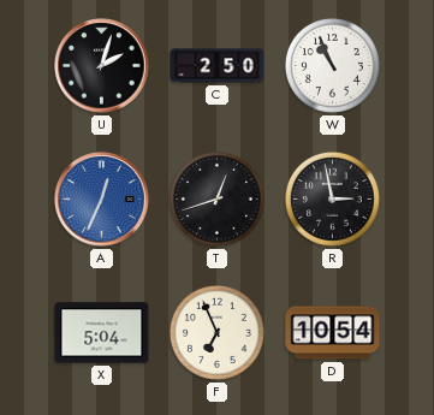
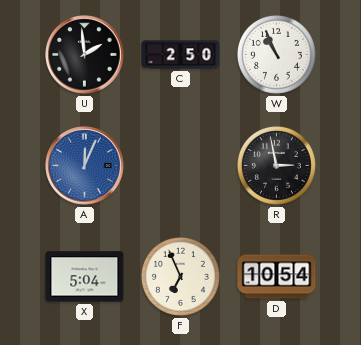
U: 2:03 -> 1:59
A: 12:34 -> 12:04
T: 12:42 -> none
